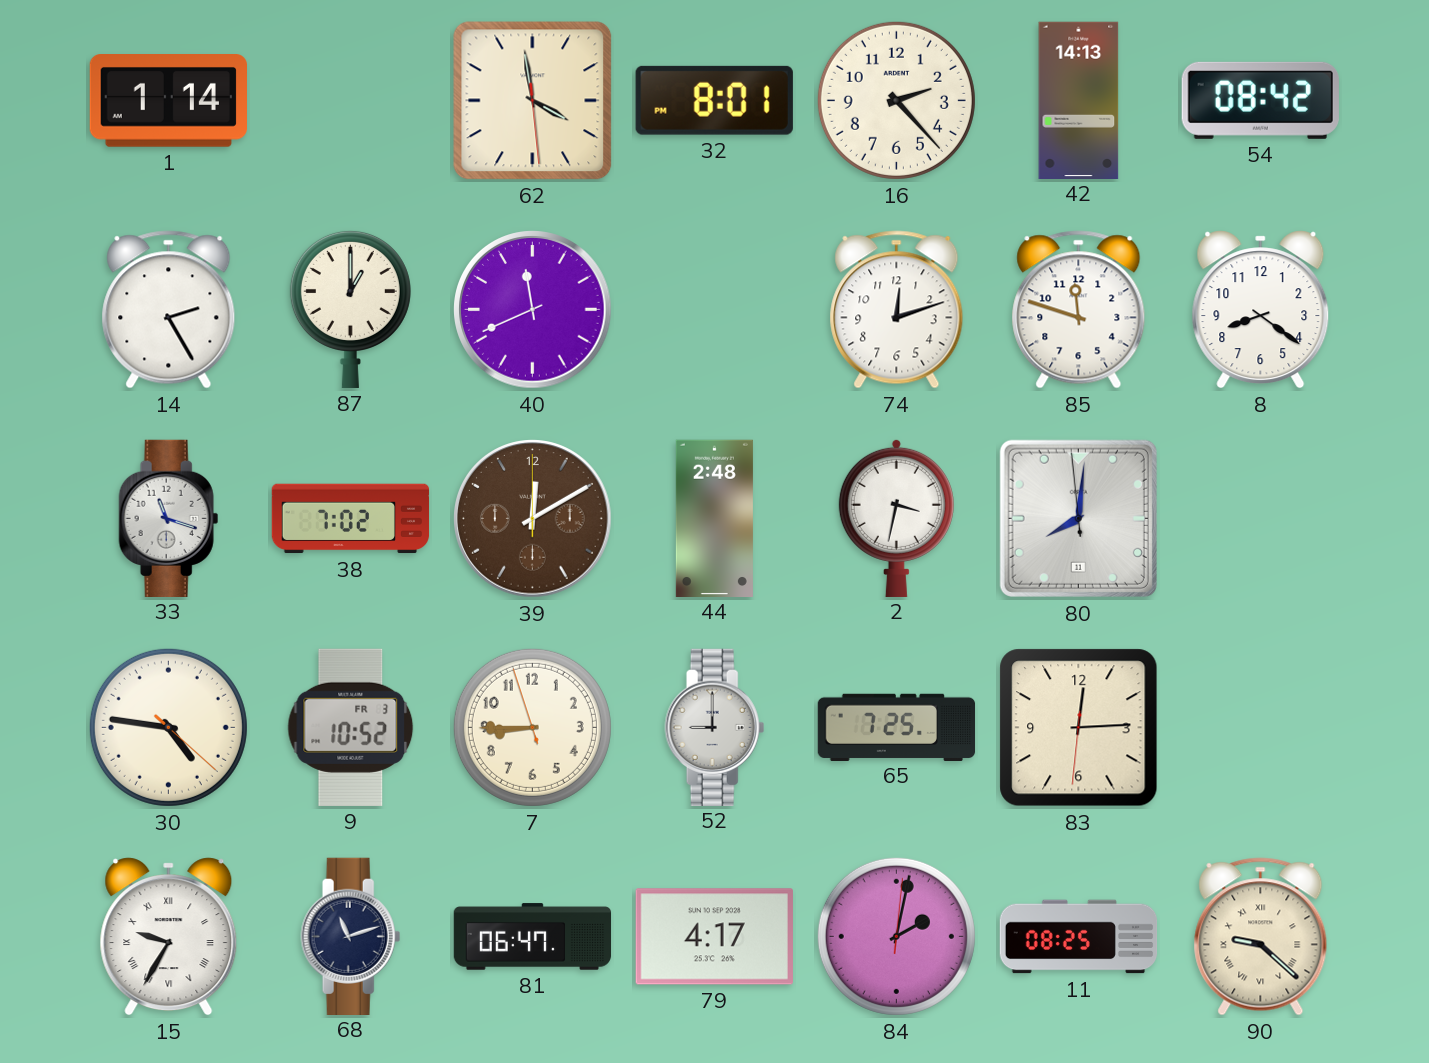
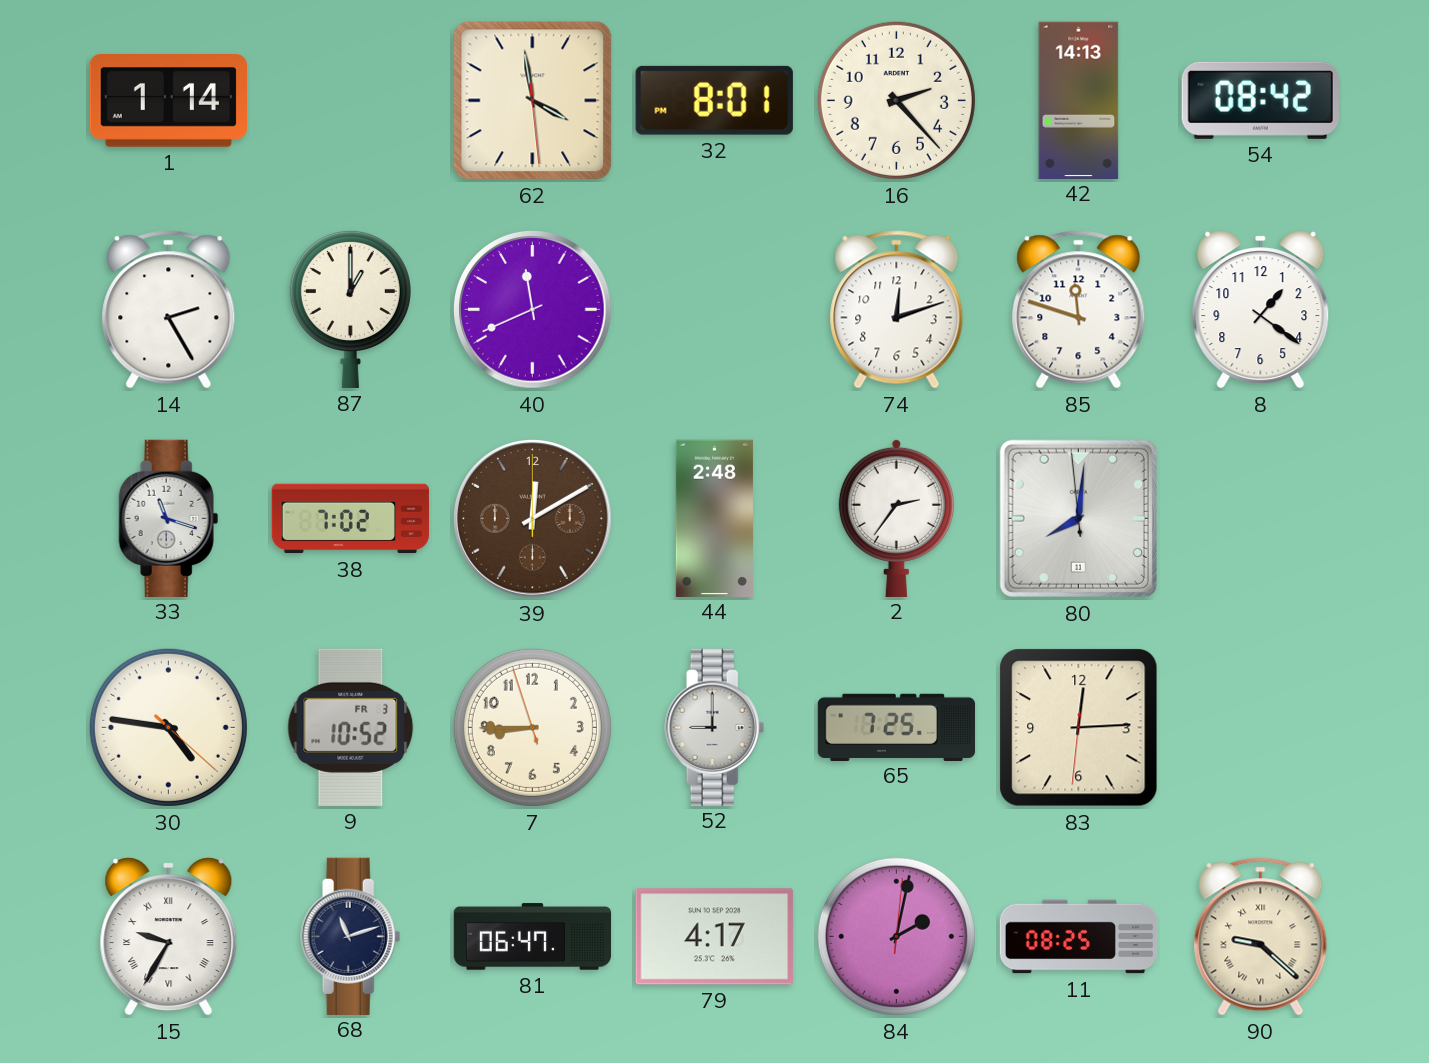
8: 8:21 -> 1:21
2: 3:32 -> 2:36
